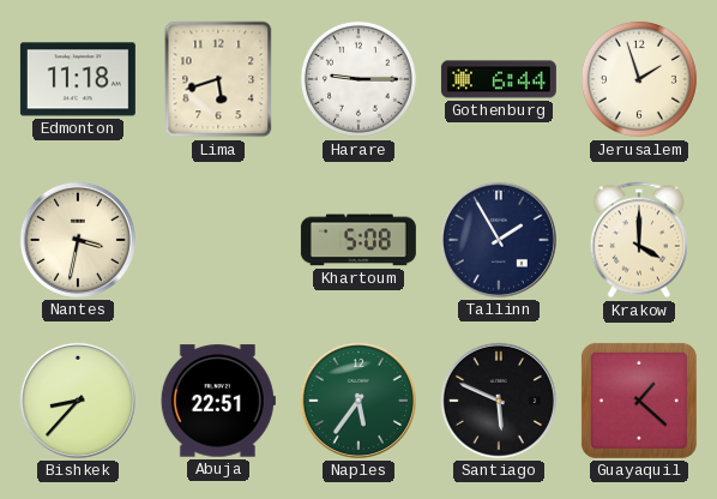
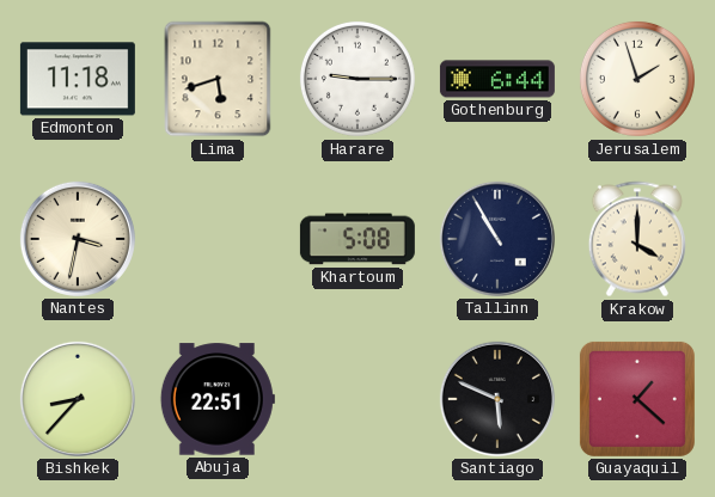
Tallinn: 1:55 -> 10:55
Naples: 5:36 -> none
